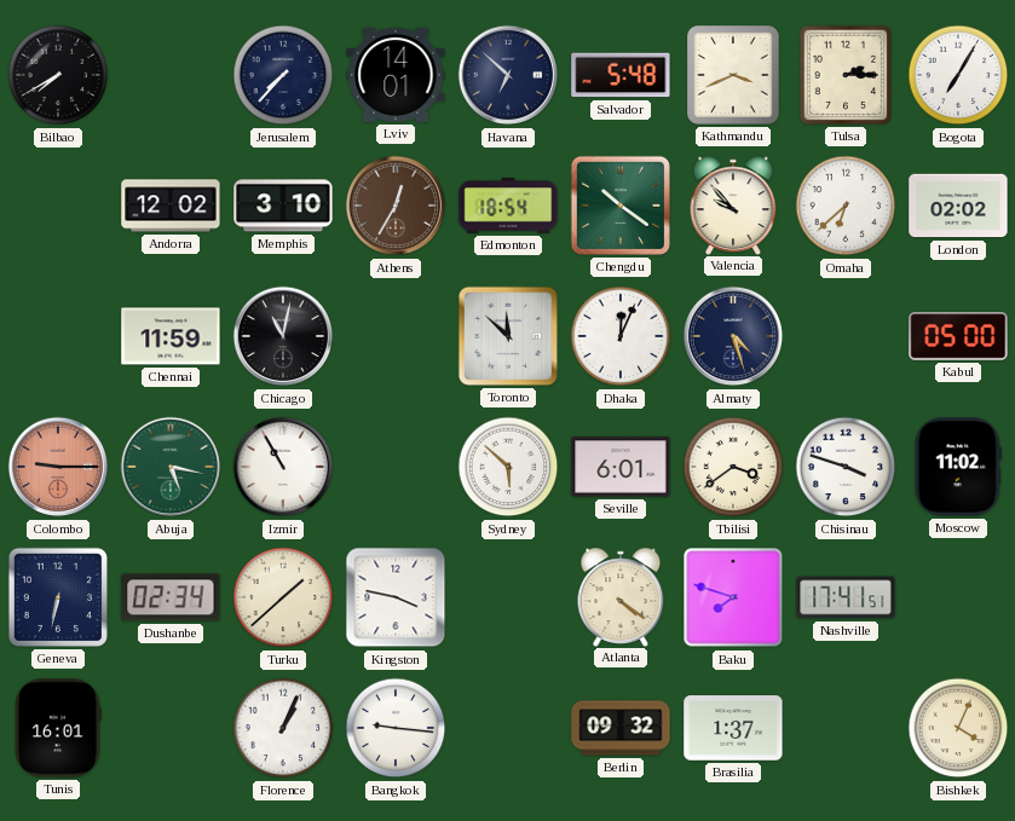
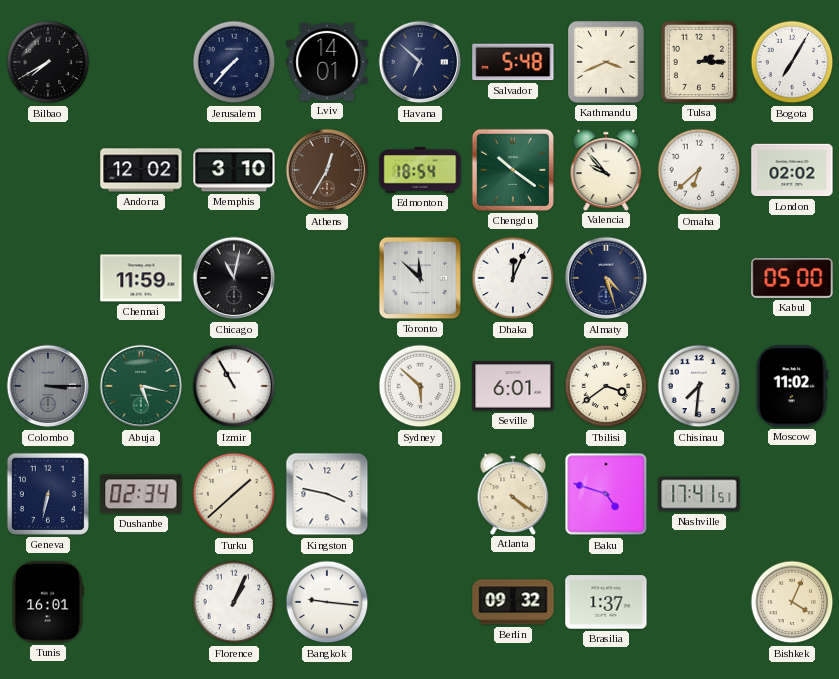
Colombo: 9:15 -> 3:15
Colombo dial: salmon -> grey
Chisinau: 3:48 -> 7:31
Baku: 7:48 -> 4:48
